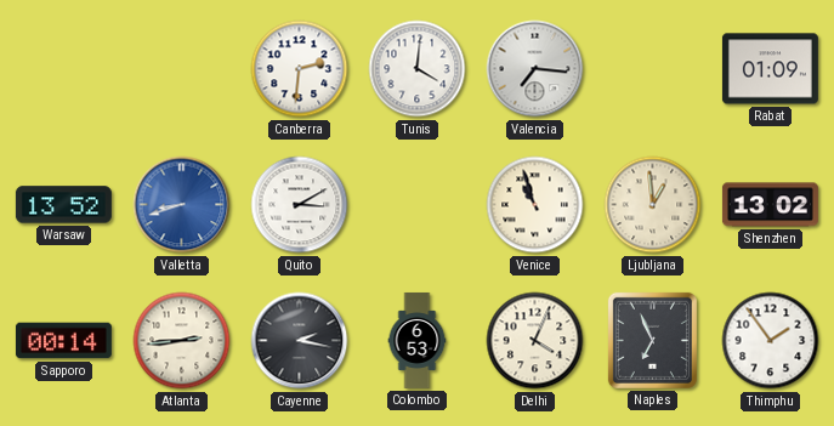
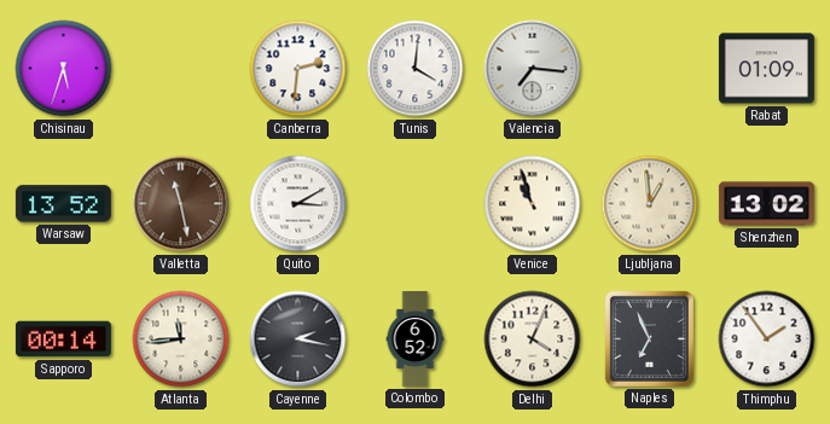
Chisinau: none -> 5:33
Valletta: 8:42 -> 11:28
Valletta dial: blue -> brown
Atlanta: 2:44 -> 11:44
Colombo: 6:53 -> 6:52
